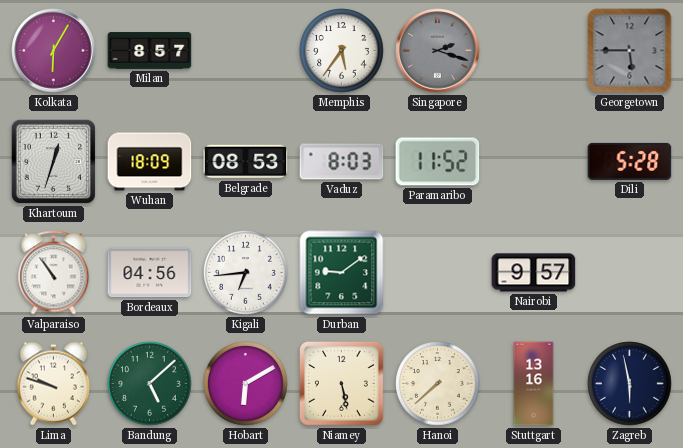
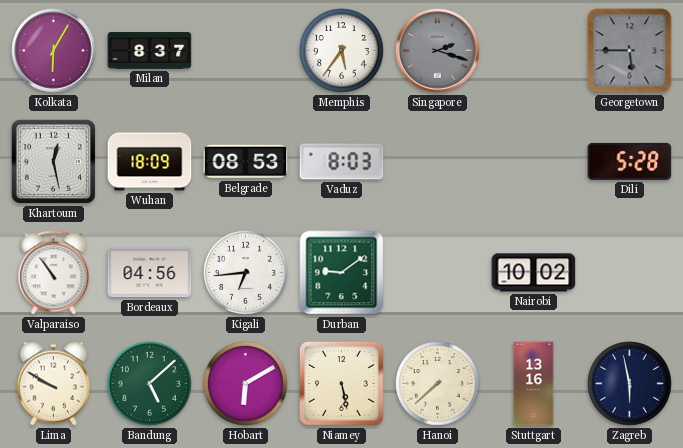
Milan: 8:57 -> 8:37
Khartoum: 12:33 -> 12:28
Paramaribo: 11:52 -> none
Nairobi: 9:57 -> 10:02
Lima: 9:48 -> 9:50
